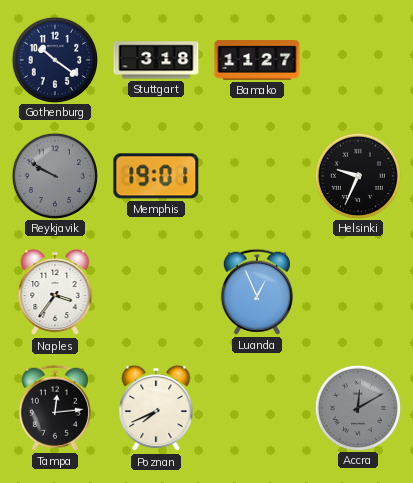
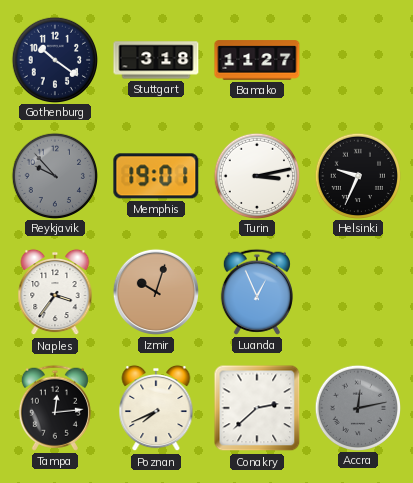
Reykjavik: 9:50 -> 9:53
Turin: none -> 3:13
Izmir: none -> 10:03
Conakry: none -> 2:38
Accra: 12:10 -> 12:13
